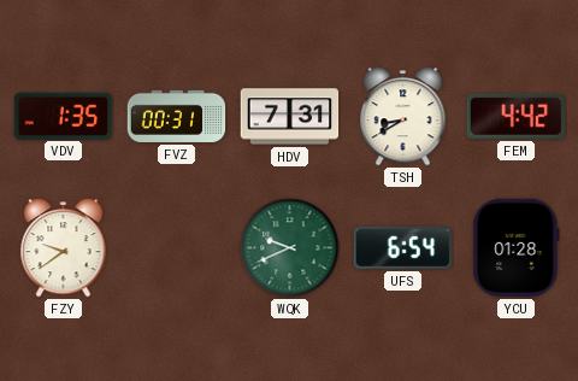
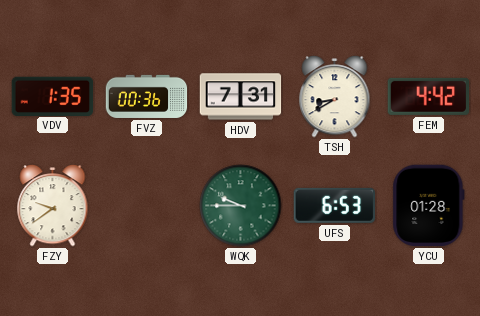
FVZ: 00:31 -> 00:36
WQK: 9:41 -> 9:45
UFS: 6:54 -> 6:53
